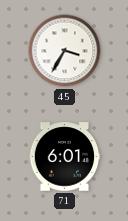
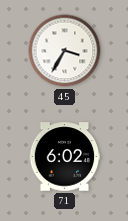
71: 6:01 -> 6:02
